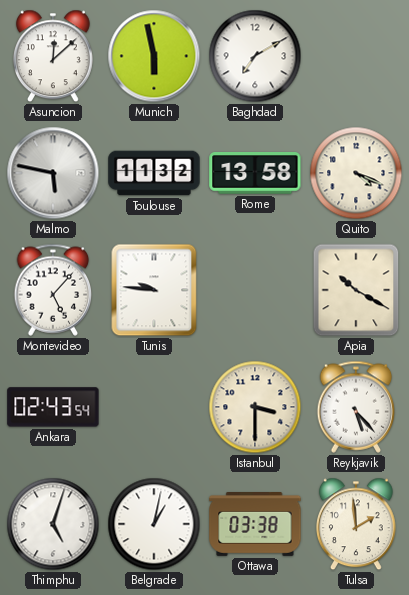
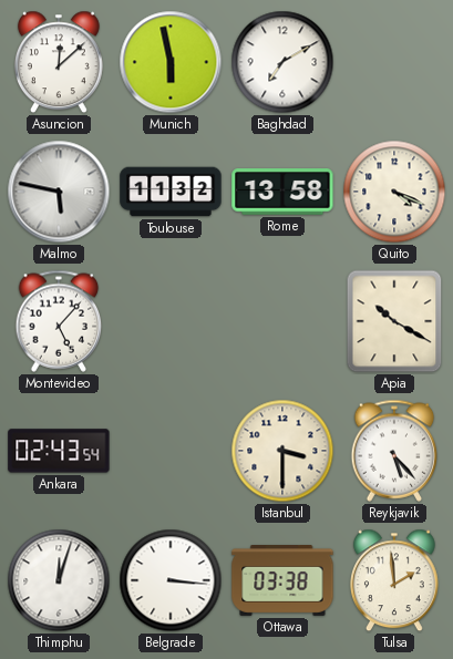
Tunis: 9:46 -> none
Thimphu: 5:03 -> 12:03
Belgrade: 1:02 -> 3:16
